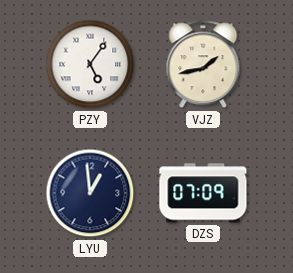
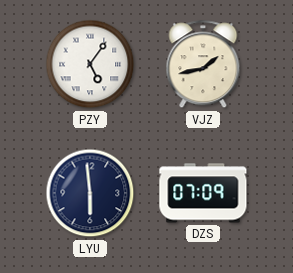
LYU: 12:59 -> 5:59
